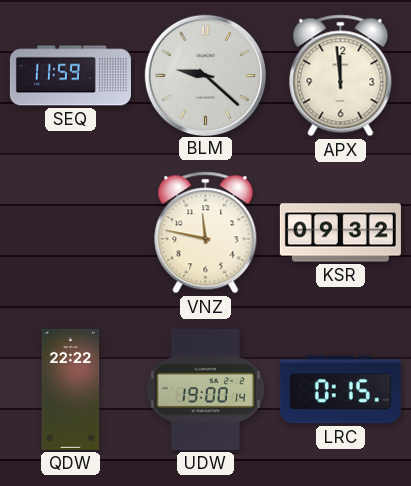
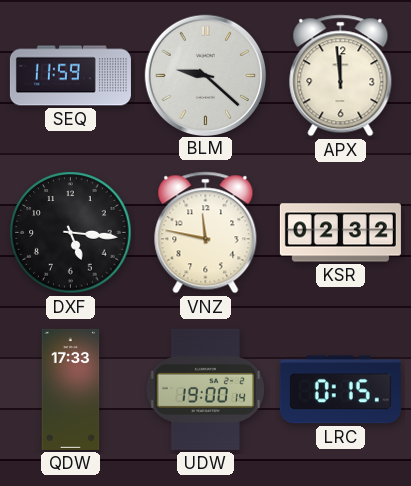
DXF: none -> 5:16
KSR: 09:32 -> 02:32
QDW: 22:22 -> 17:33
